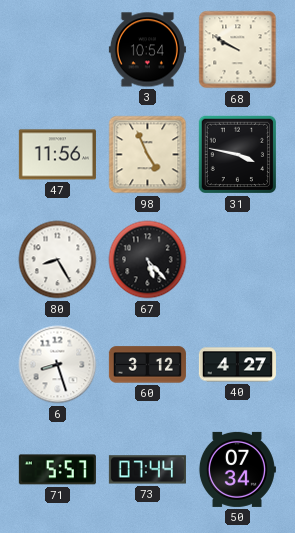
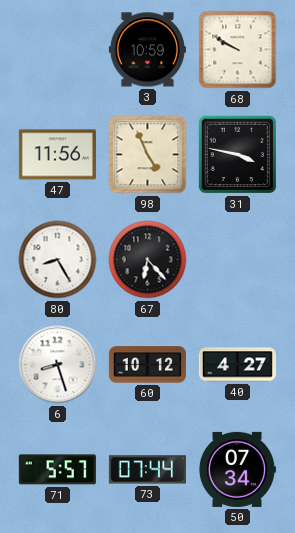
3: 10:54 -> 10:59
67: 5:23 -> 6:23
60: 3:12 -> 10:12
